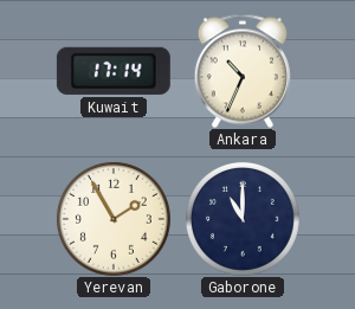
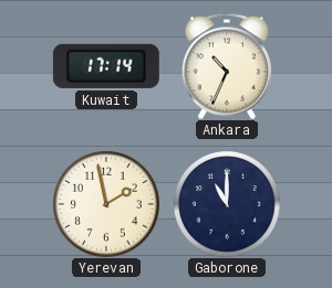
Yerevan: 1:55 -> 1:58
